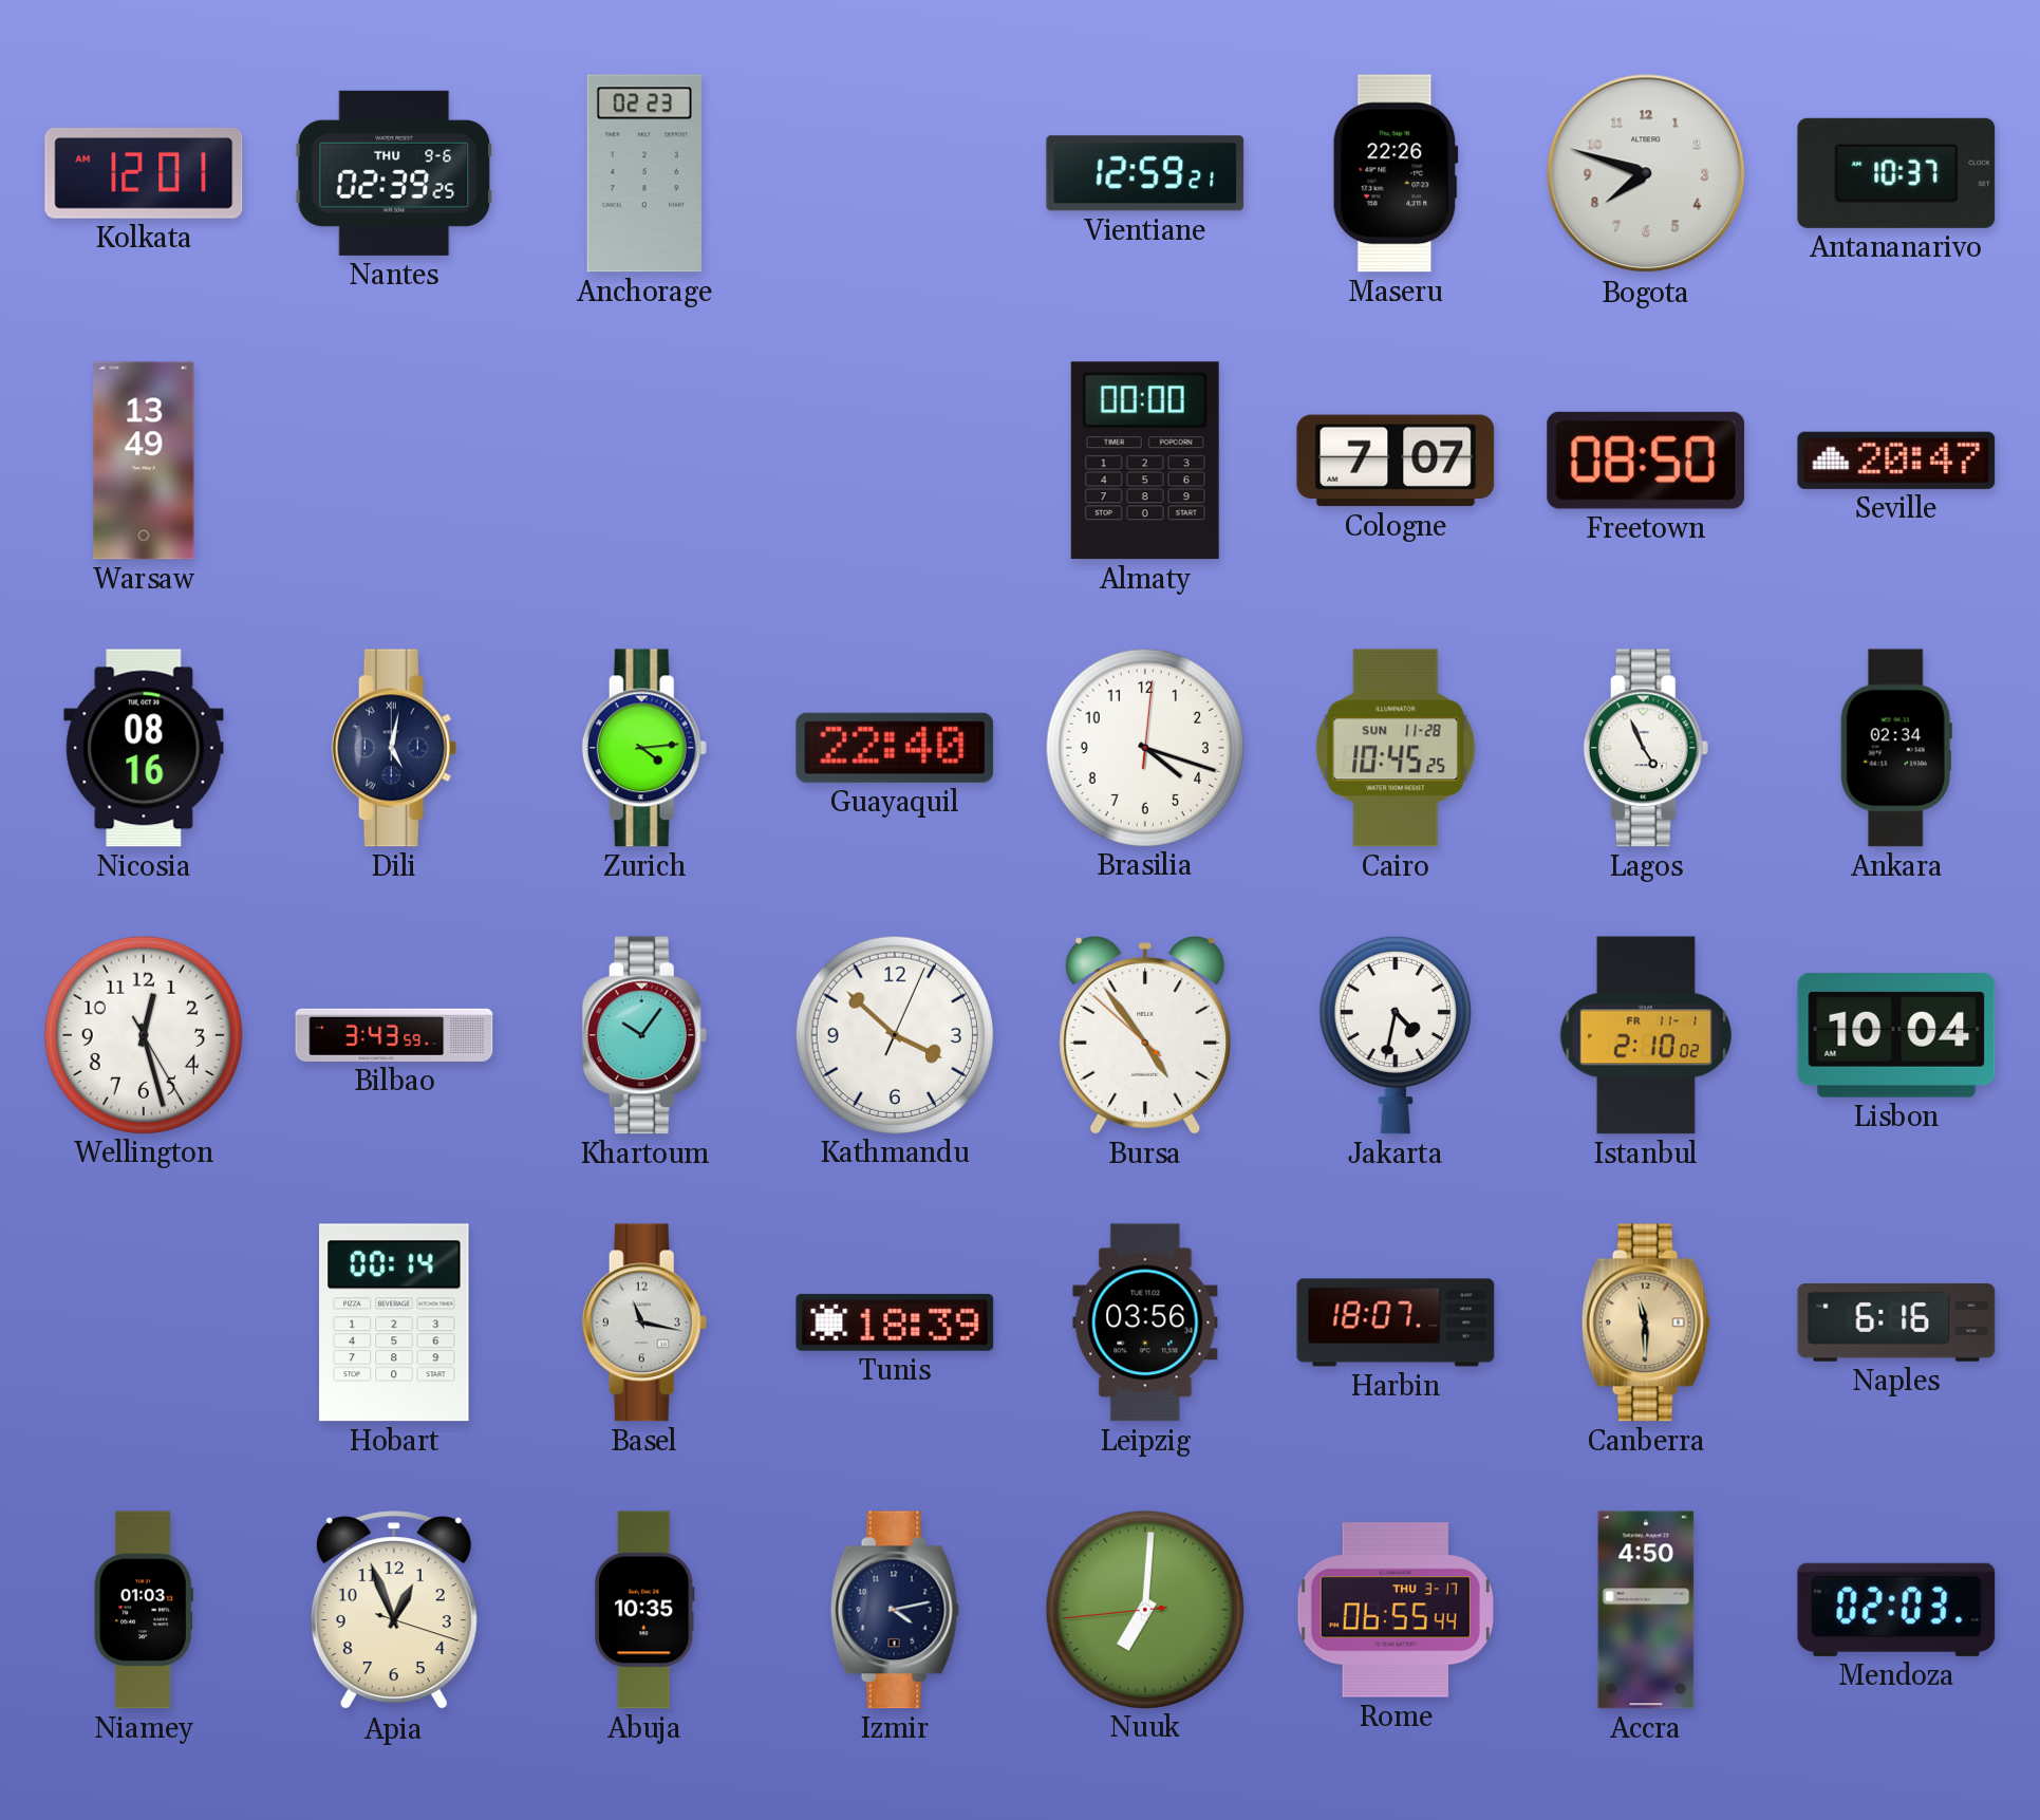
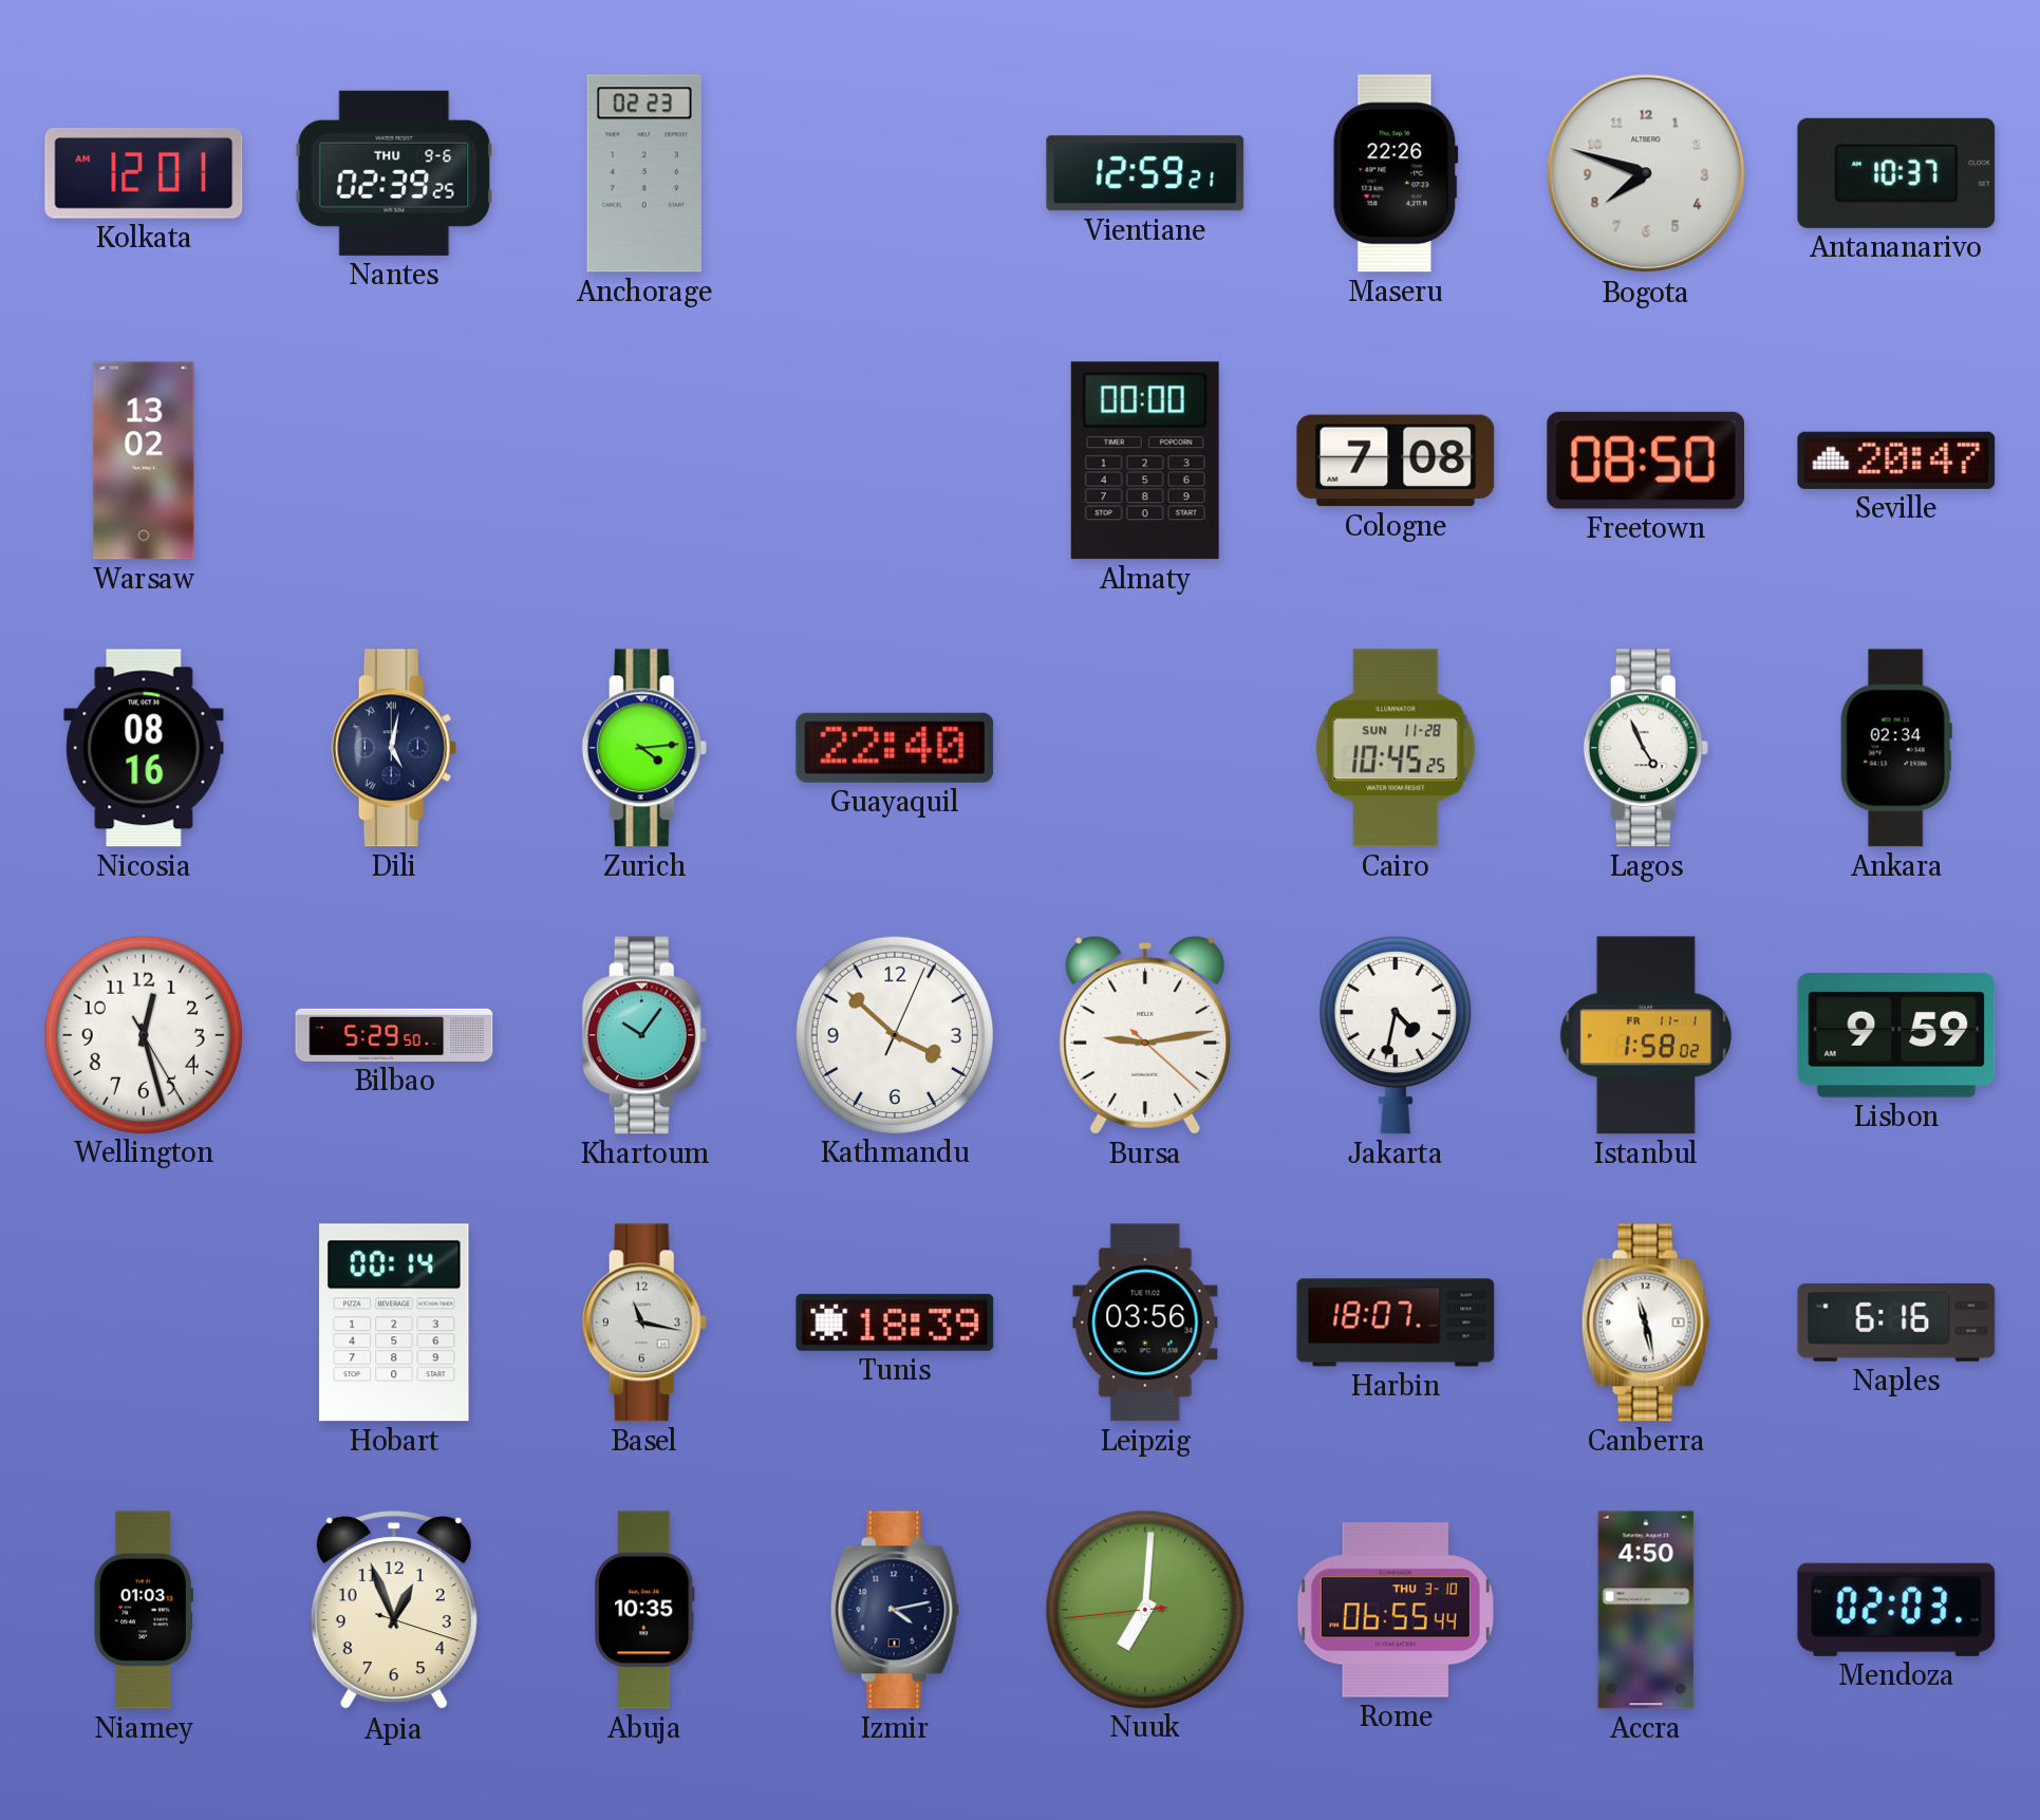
Warsaw: 13:49 -> 13:02
Cologne: 7:07 -> 7:08
Brasilia: 4:18 -> none
Bilbao: 3:43 -> 5:29
Bursa: 4:53 -> 9:13
Istanbul: 2:10 -> 1:58
Lisbon: 10:04 -> 9:59
Canberra: 11:30 -> 11:28
Canberra dial: champagne -> white
Rome date: THU 3-17 -> THU 3-10
